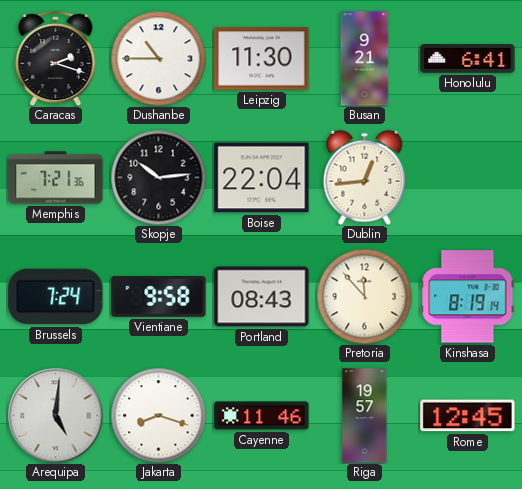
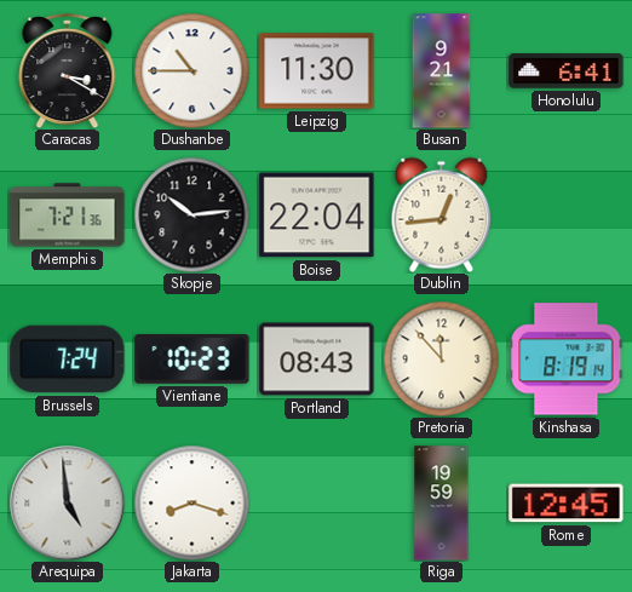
Caracas: 2:18 -> 3:20
Vientiane: 9:58 -> 10:23
Arequipa: 5:01 -> 4:59
Cayenne: 11:46 -> none
Riga: 19:57 -> 19:59
